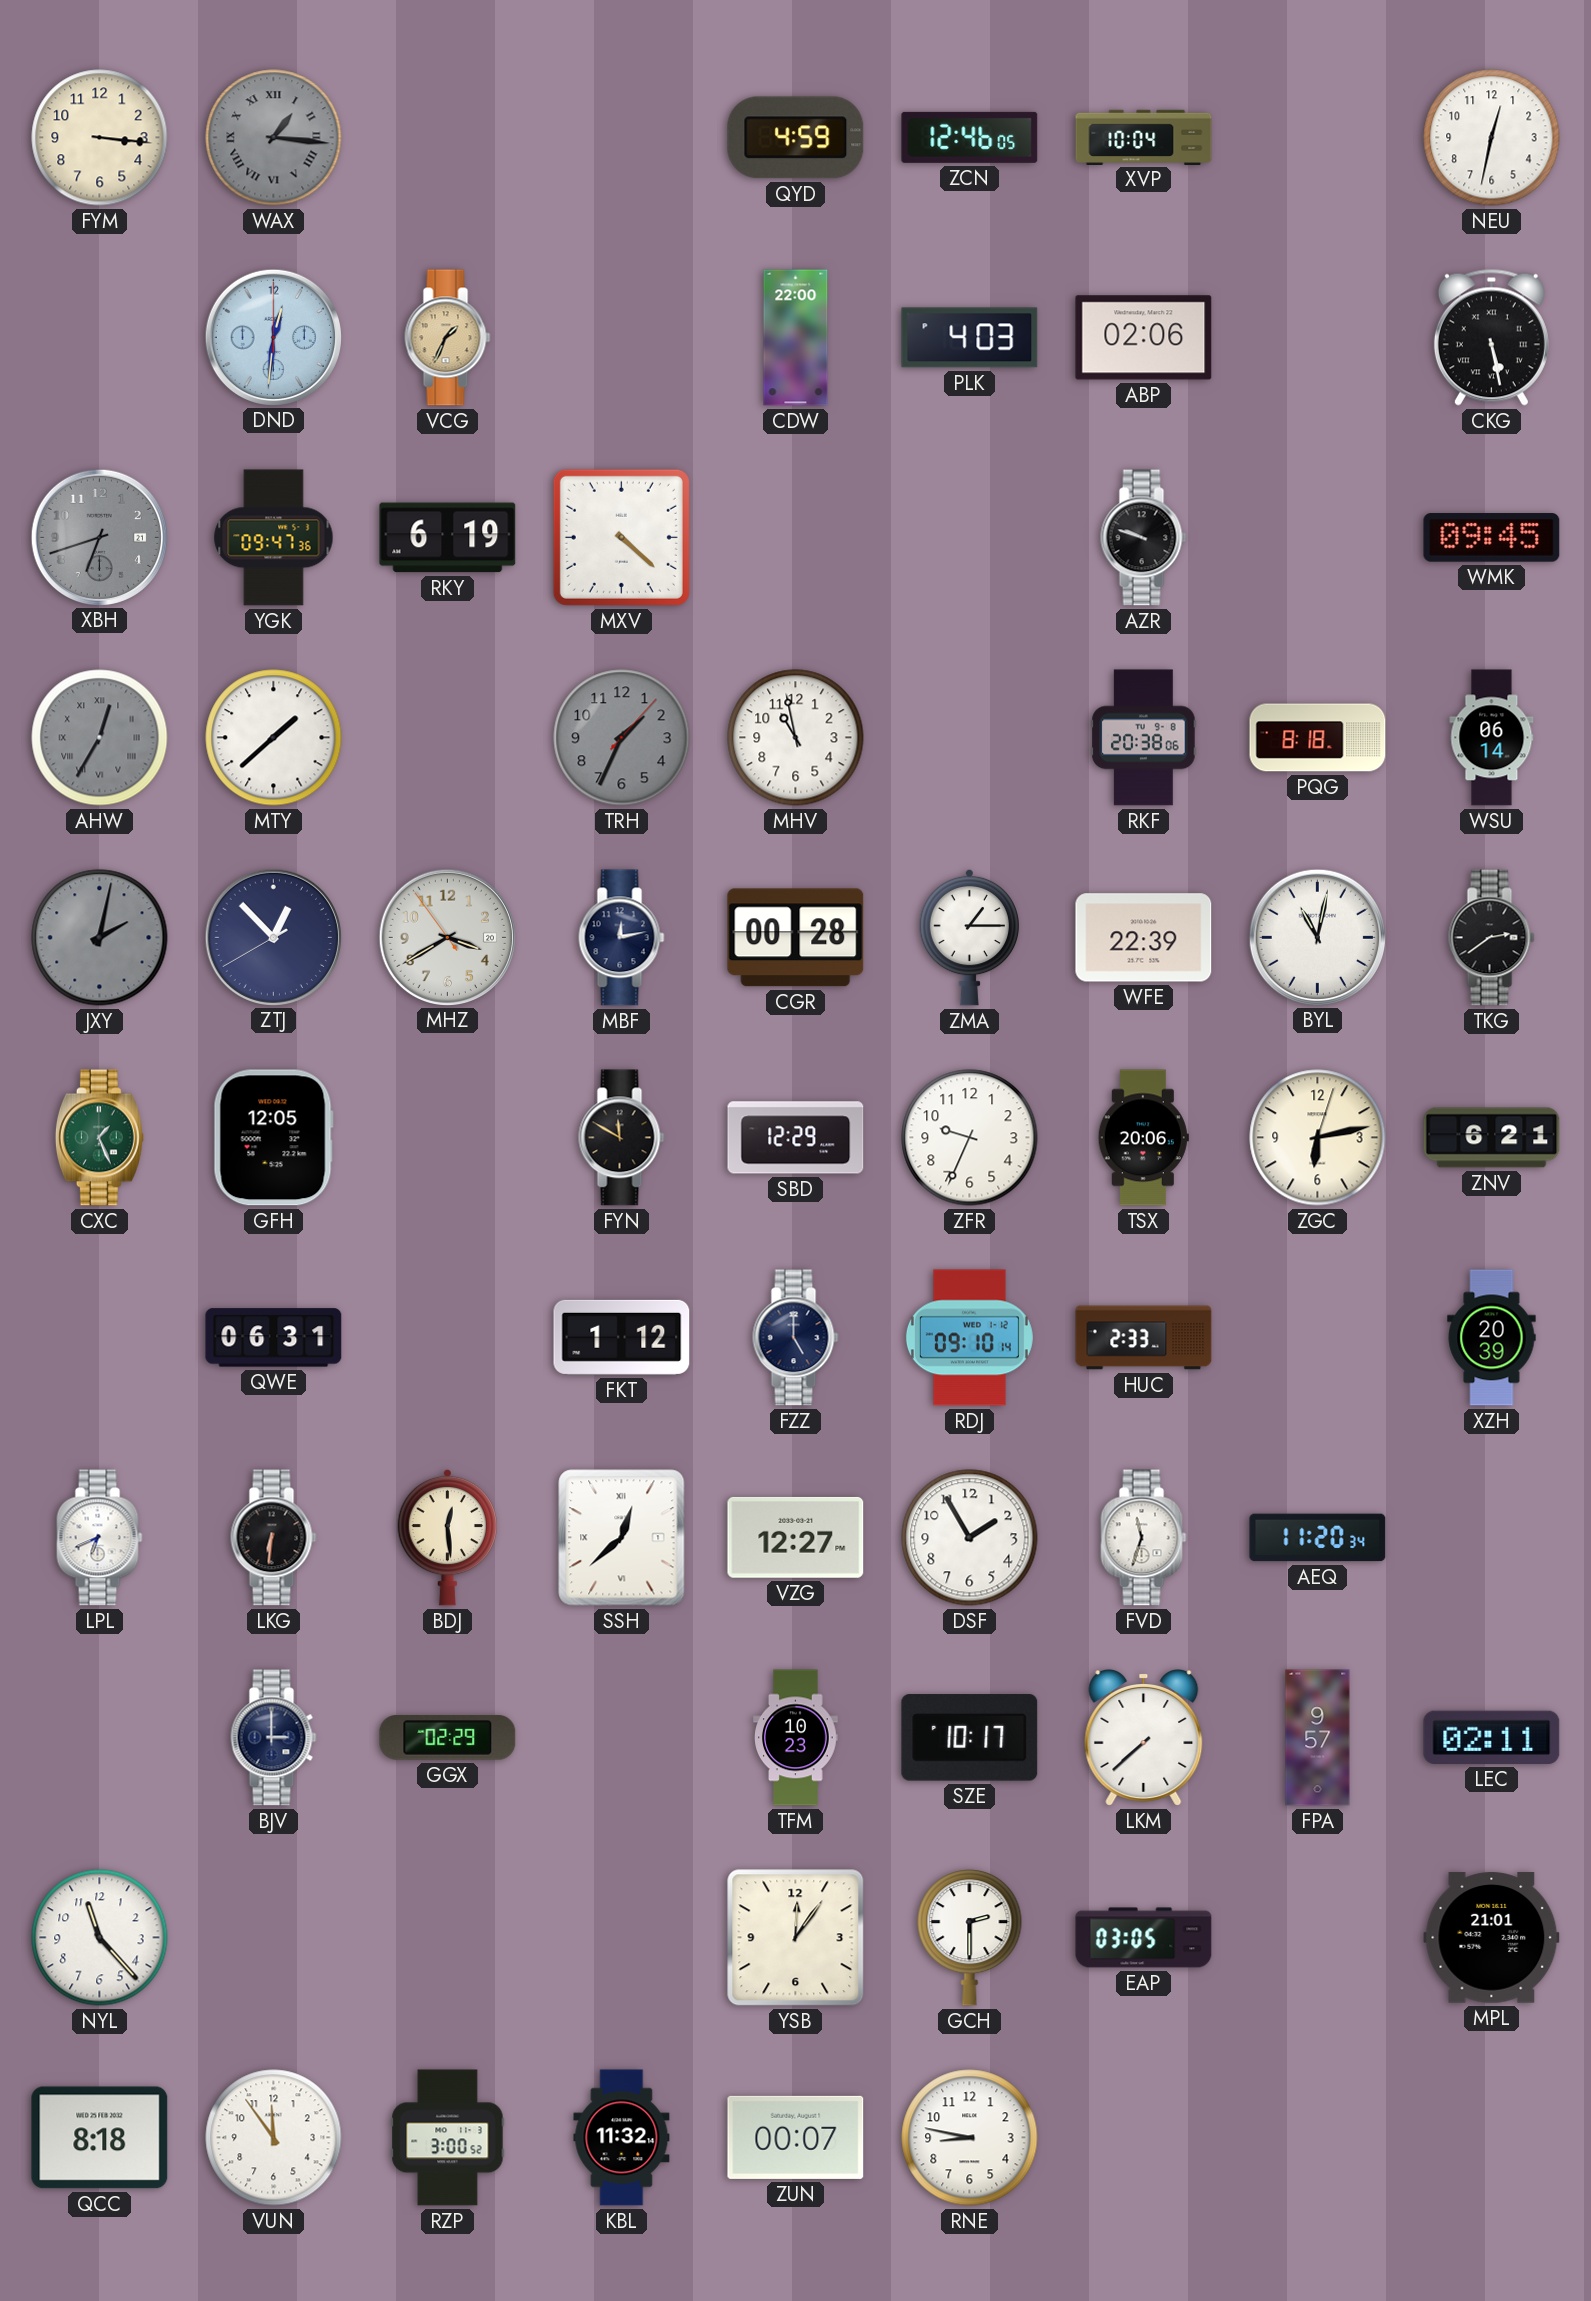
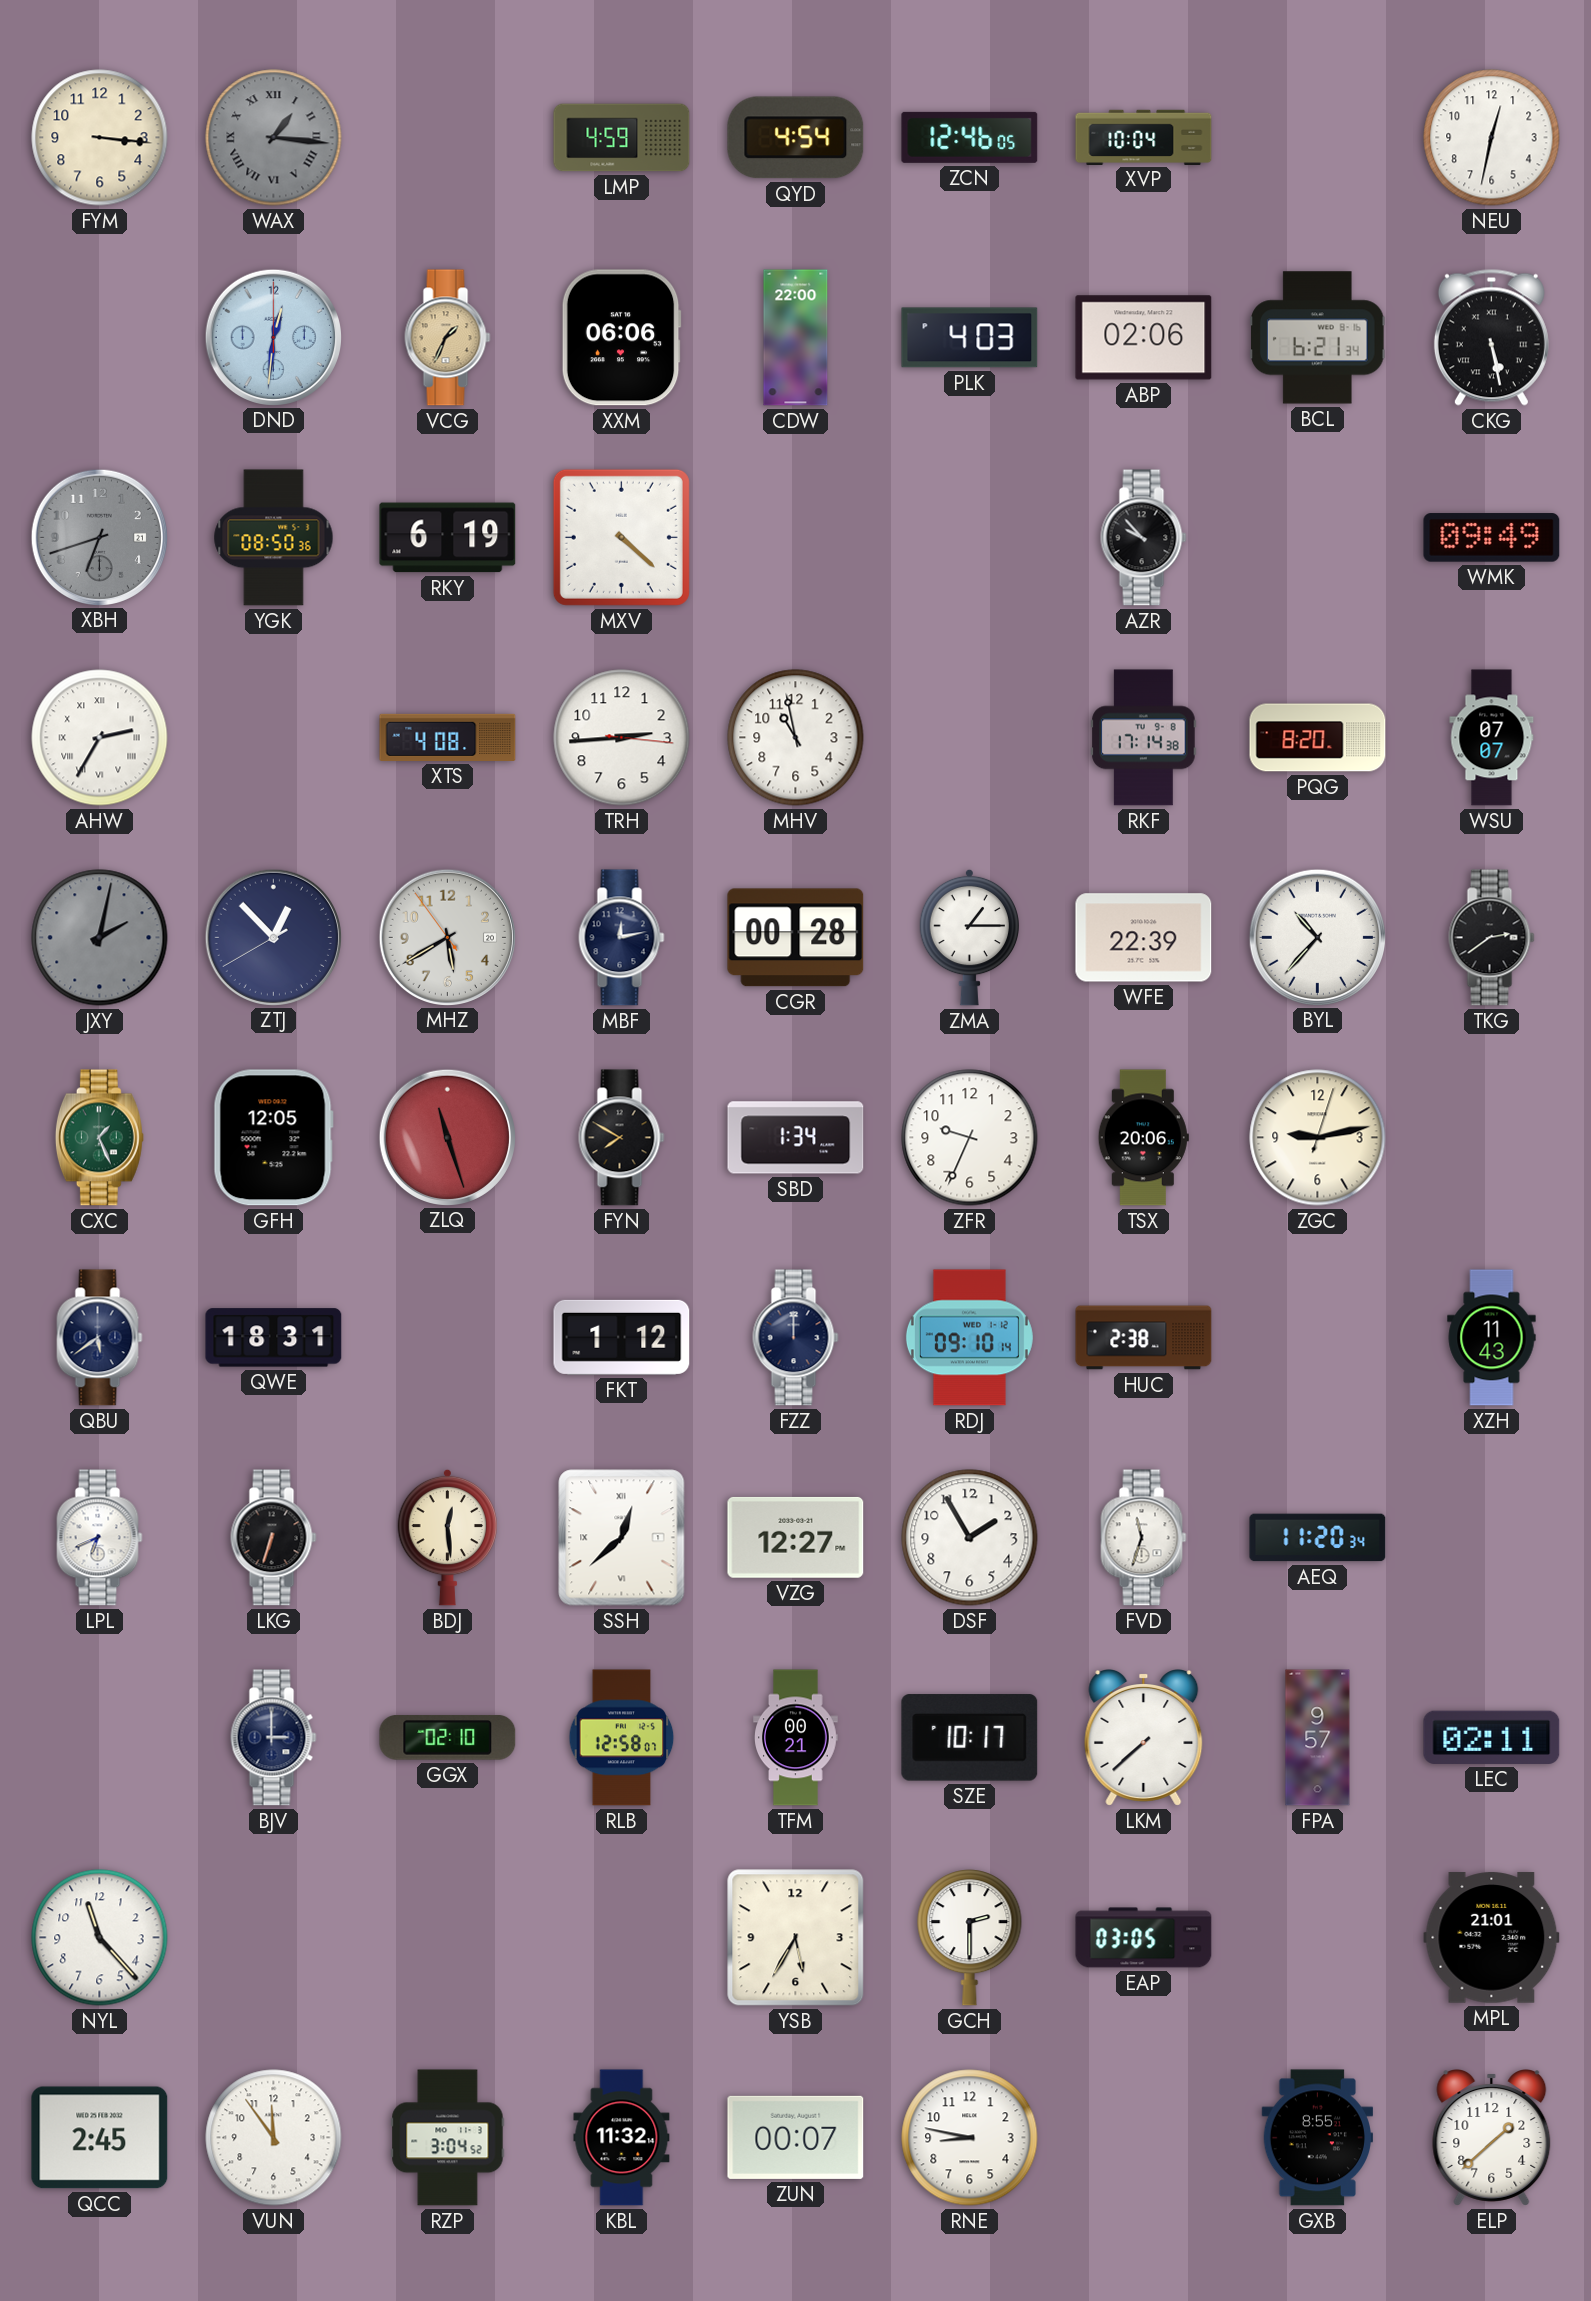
LMP: none -> 4:59
QYD: 4:59 -> 4:54
XXM: none -> 06:06
BCL: none -> 6:21
YGK: 09:47 -> 08:50
AZR: 9:48 -> 9:53
WMK: 09:45 -> 09:49
AHW: 12:35 -> 2:35
AHW dial: grey -> white
MTY: 1:38 -> none
XTS: none -> 4:08
TRH: 1:34 -> 2:44
TRH dial: grey -> white
RKF: 20:38 -> 17:14
PQG: 8:18 -> 8:20
WSU: 06:14 -> 07:07
MHZ: 3:39 -> 5:39
BYL: 11:02 -> 10:37
ZLQ: none -> 11:27
FYN: 11:50 -> 7:50
SBD: 12:29 -> 1:34
ZGC: 6:13 -> 9:13
ZNV: 6:21 -> none
QBU: none -> 5:39
QWE: 06:31 -> 18:31
FZZ: 5:00 -> 12:00
HUC: 2:33 -> 2:38
XZH: 20:39 -> 11:43
LKG: 6:31 -> 6:33
GGX: 02:29 -> 02:10
RLB: none -> 12:58
TFM: 10:23 -> 00:21
YSB: 12:06 -> 5:35
QCC: 8:18 -> 2:45
RZP: 3:00 -> 3:04
GXB: none -> 8:55
ELP: none -> 1:38
